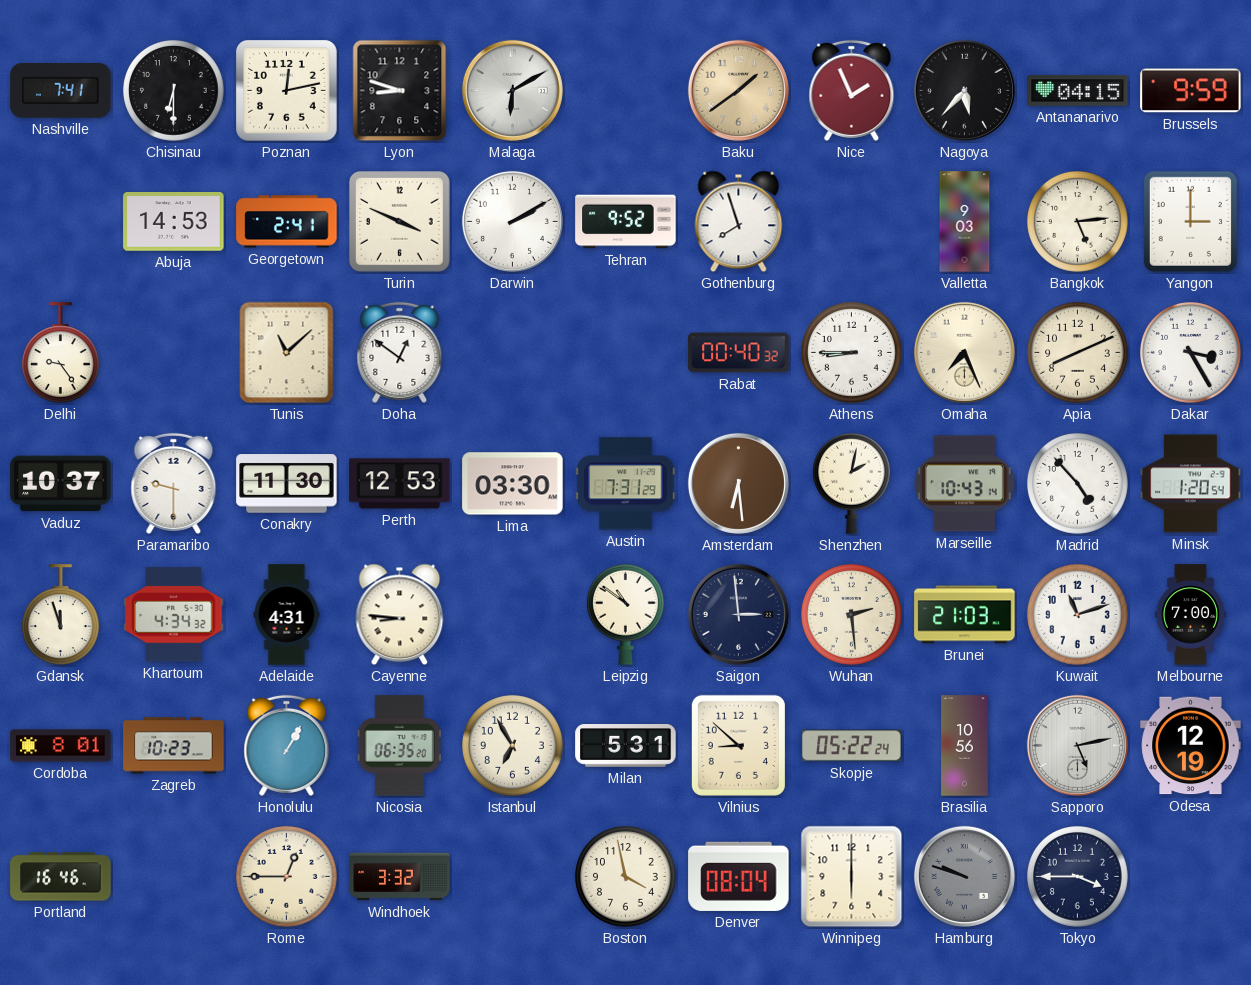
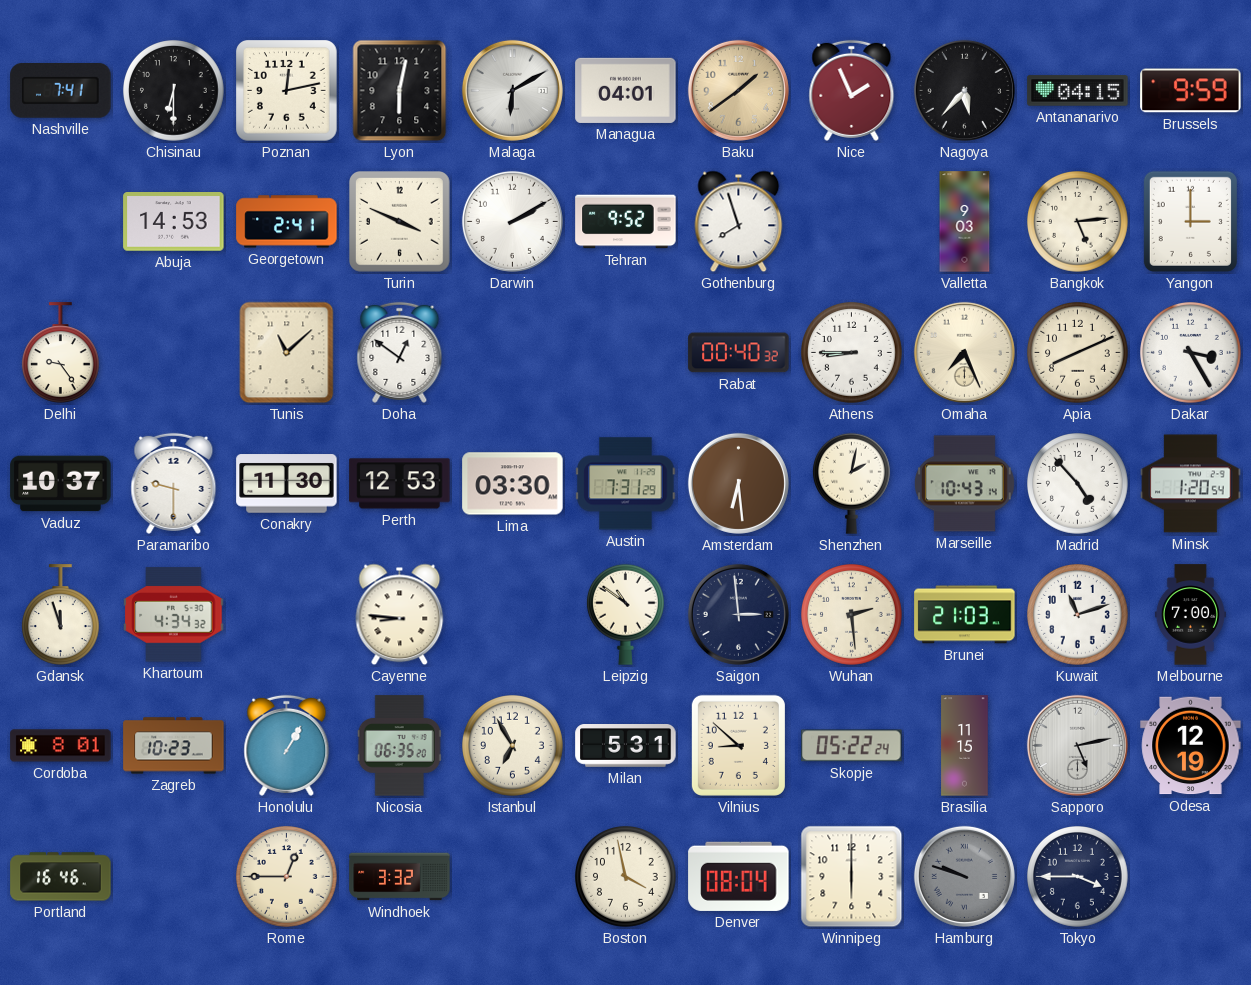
Lyon: 8:48 -> 6:02
Managua: none -> 04:01
Adelaide: 4:31 -> none
Brasilia: 10:56 -> 11:15
